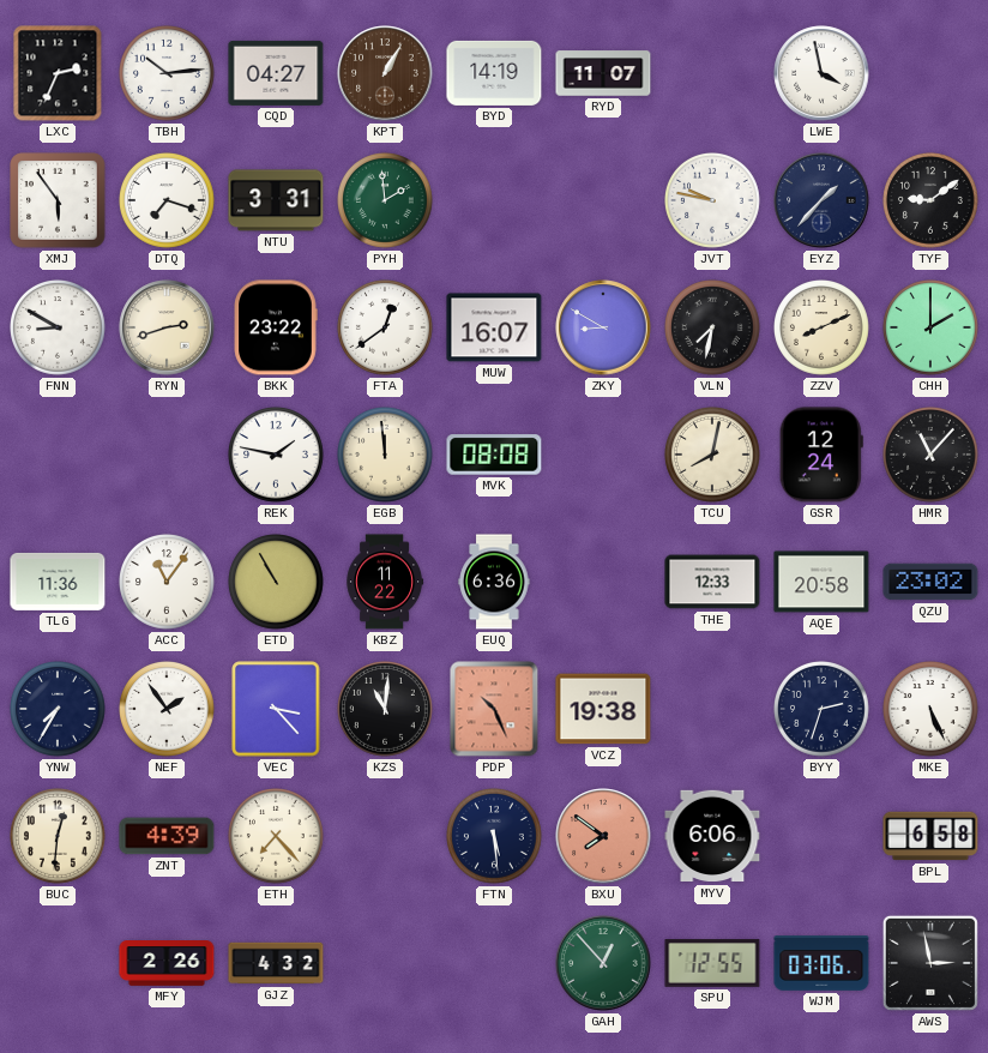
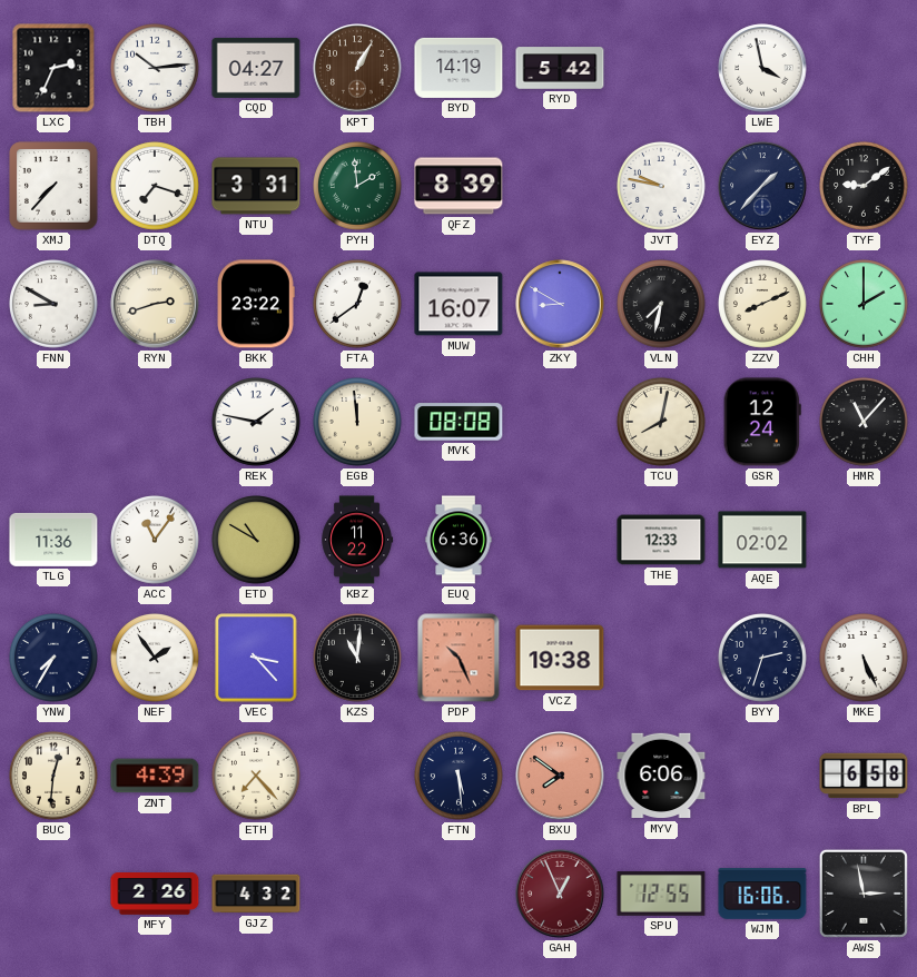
RYD: 11:07 -> 5:42
XMJ: 5:54 -> 7:37
QFZ: none -> 8:39
ETD: 10:55 -> 10:50
AQE: 20:58 -> 02:02
QZU: 23:02 -> none
GAH: 12:53 -> 12:56
GAH dial: green -> burgundy
WJM: 03:06 -> 16:06
